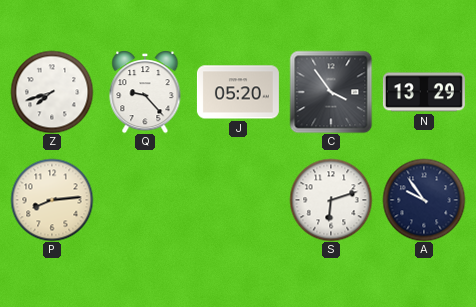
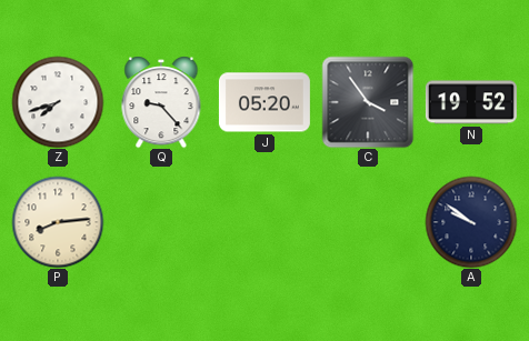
N: 13:29 -> 19:52
S: 6:12 -> none
A: 9:54 -> 9:51
